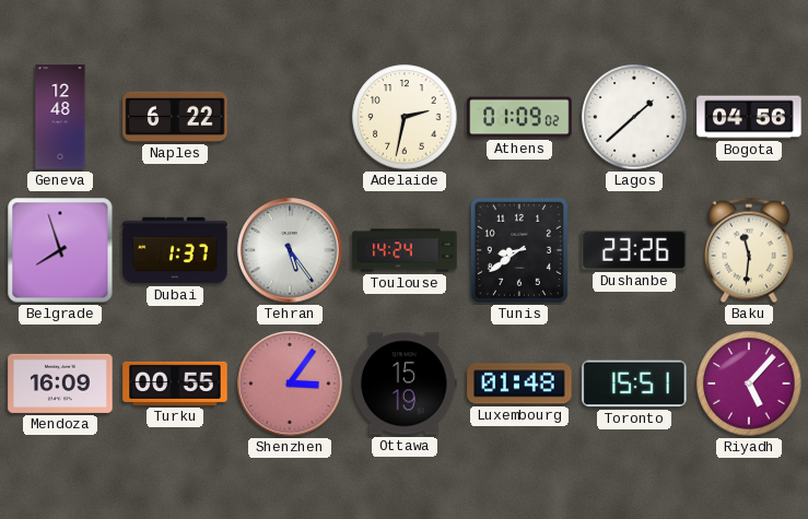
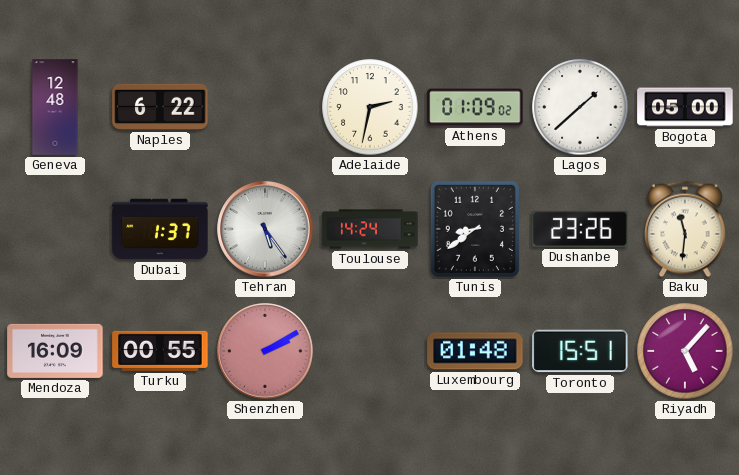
Bogota: 04:56 -> 05:00
Belgrade: 7:57 -> none
Shenzhen: 3:06 -> 2:10
Ottawa: 15:19 -> none
